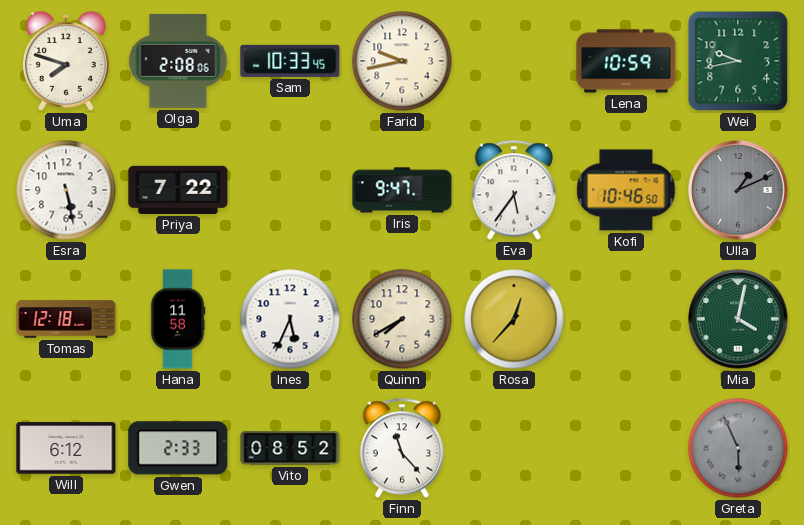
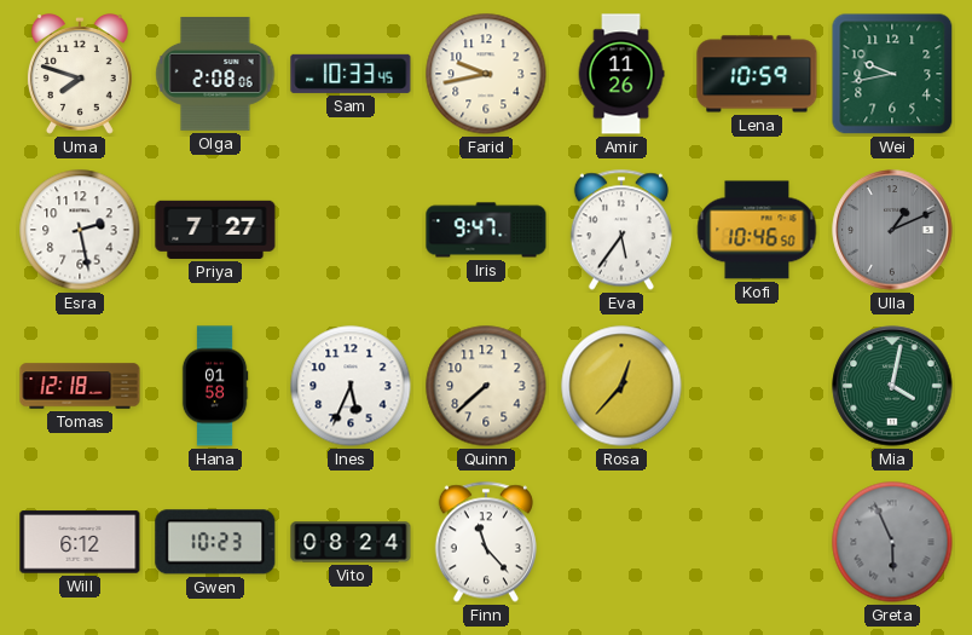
Amir: none -> 11:26
Esra: 5:28 -> 2:28
Priya: 7:22 -> 7:27
Hana: 11:58 -> 01:58
Quinn: 7:40 -> 7:38
Gwen: 2:33 -> 10:23
Vito: 08:52 -> 08:24
